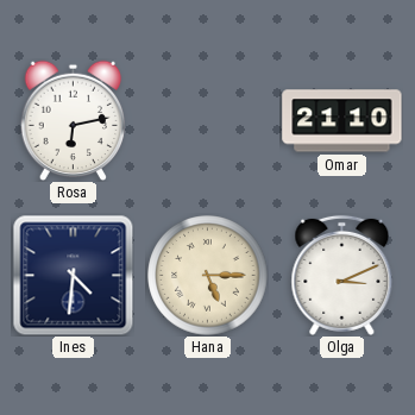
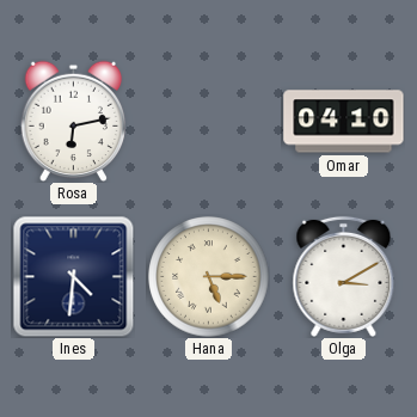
Omar: 21:10 -> 04:10
Olga: 3:11 -> 3:10
